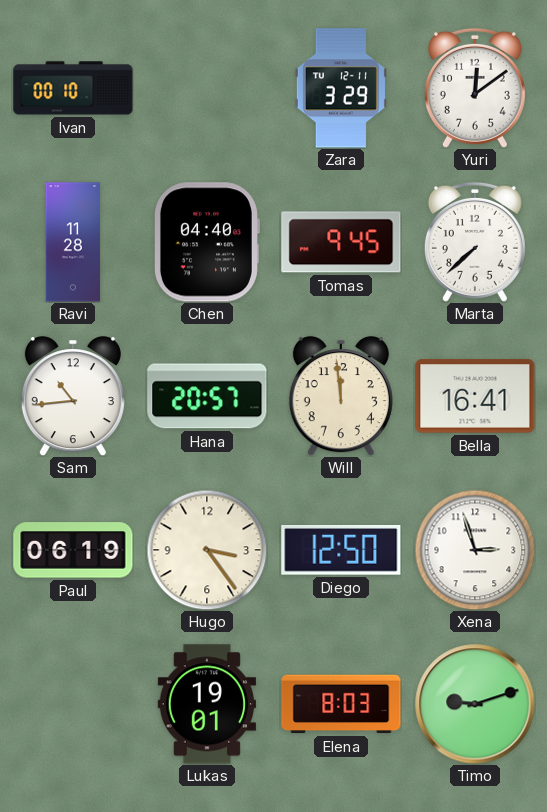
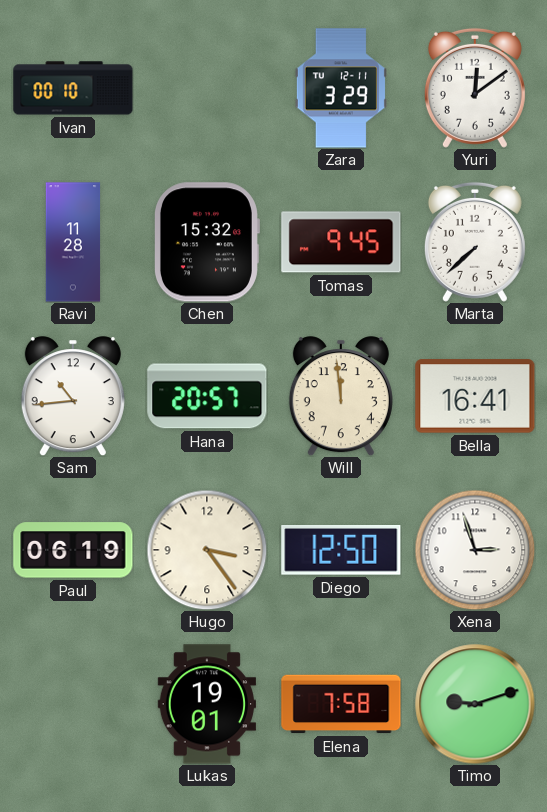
Chen: 04:40 -> 15:32
Elena: 8:03 -> 7:58
